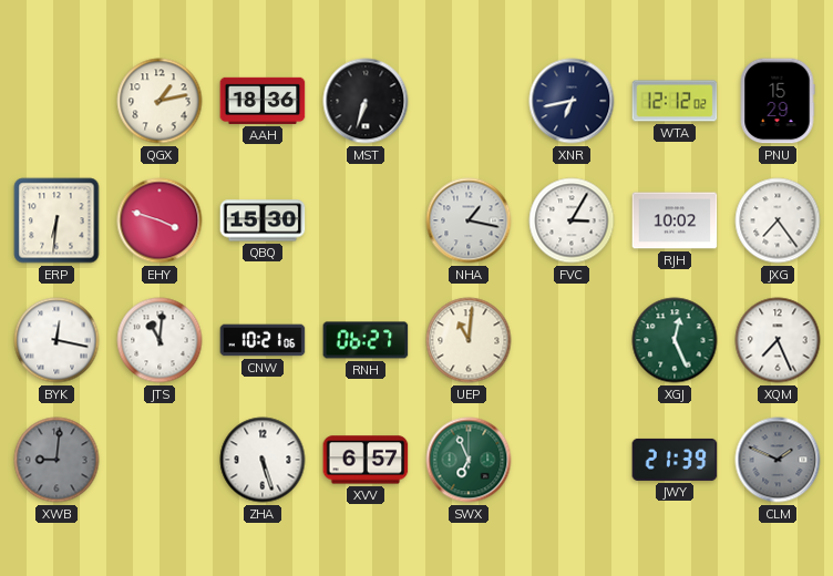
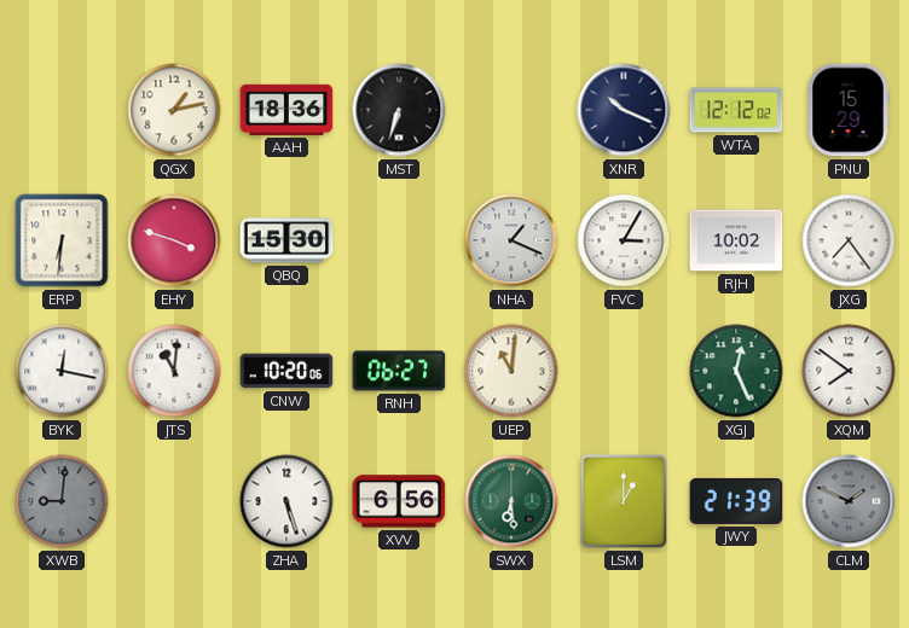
XNR: 6:43 -> 10:19
NHA: 1:17 -> 1:19
CNW: 10:21 -> 10:20
XQM: 7:26 -> 7:51
XVV: 6:57 -> 6:56
SWX: 6:56 -> 6:29
LSM: none -> 1:00
